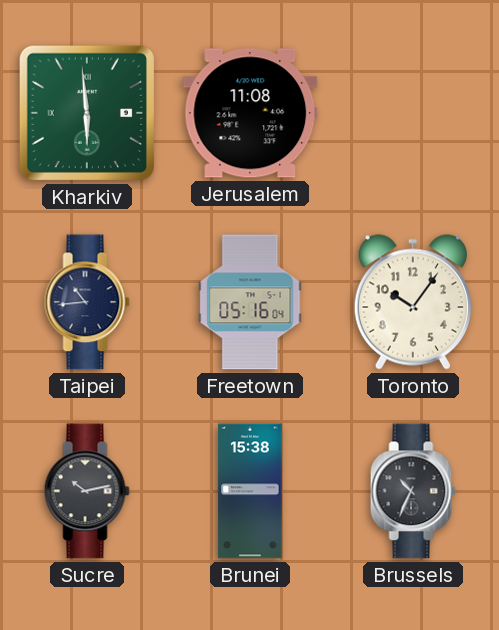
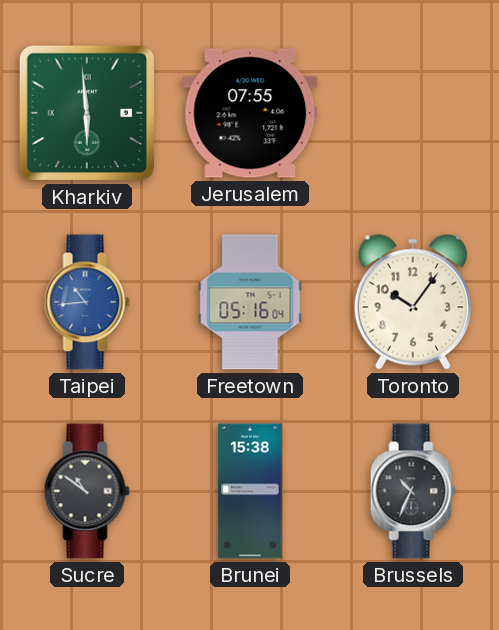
Jerusalem: 11:08 -> 07:55
Taipei dial: navy -> blue
Sucre: 10:13 -> 10:51
